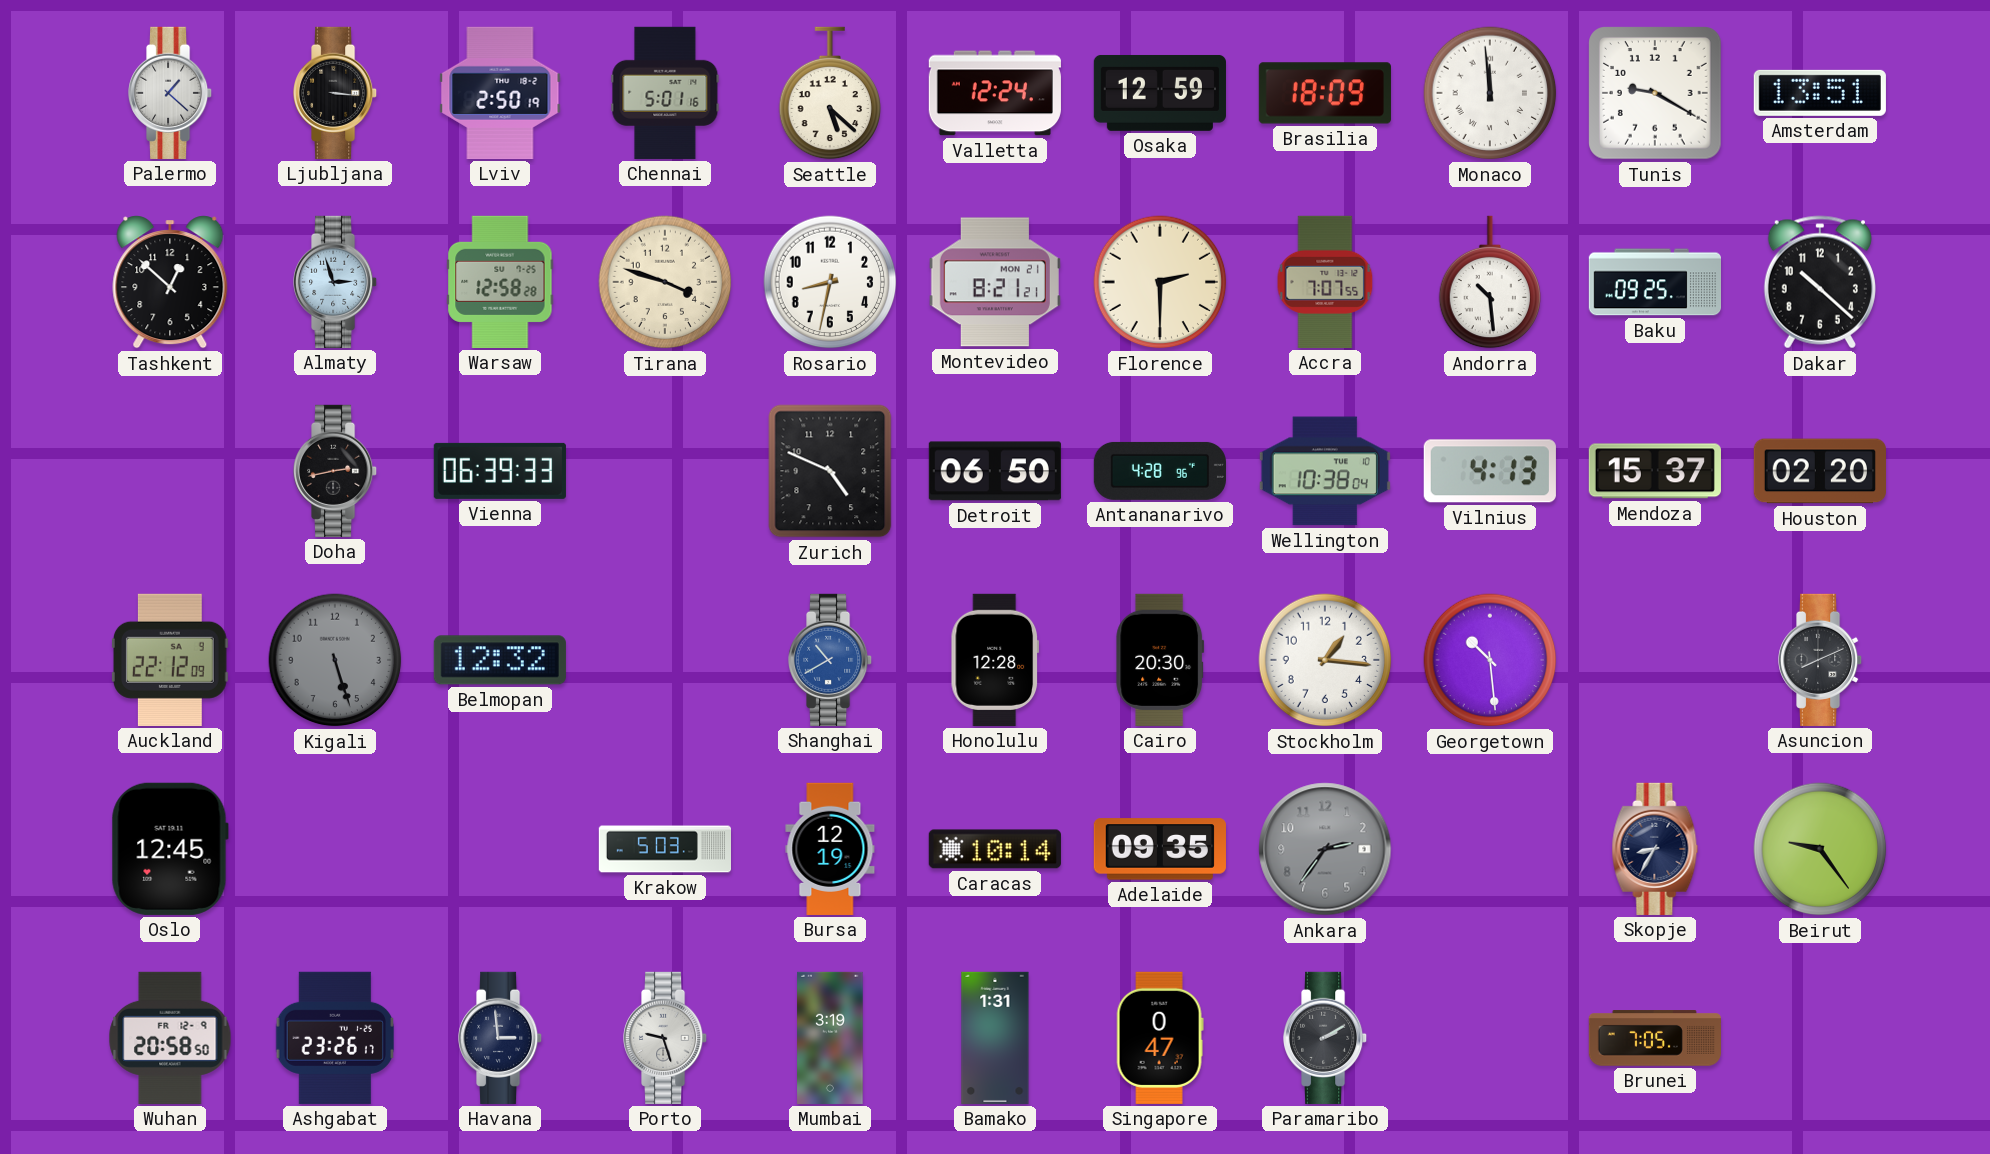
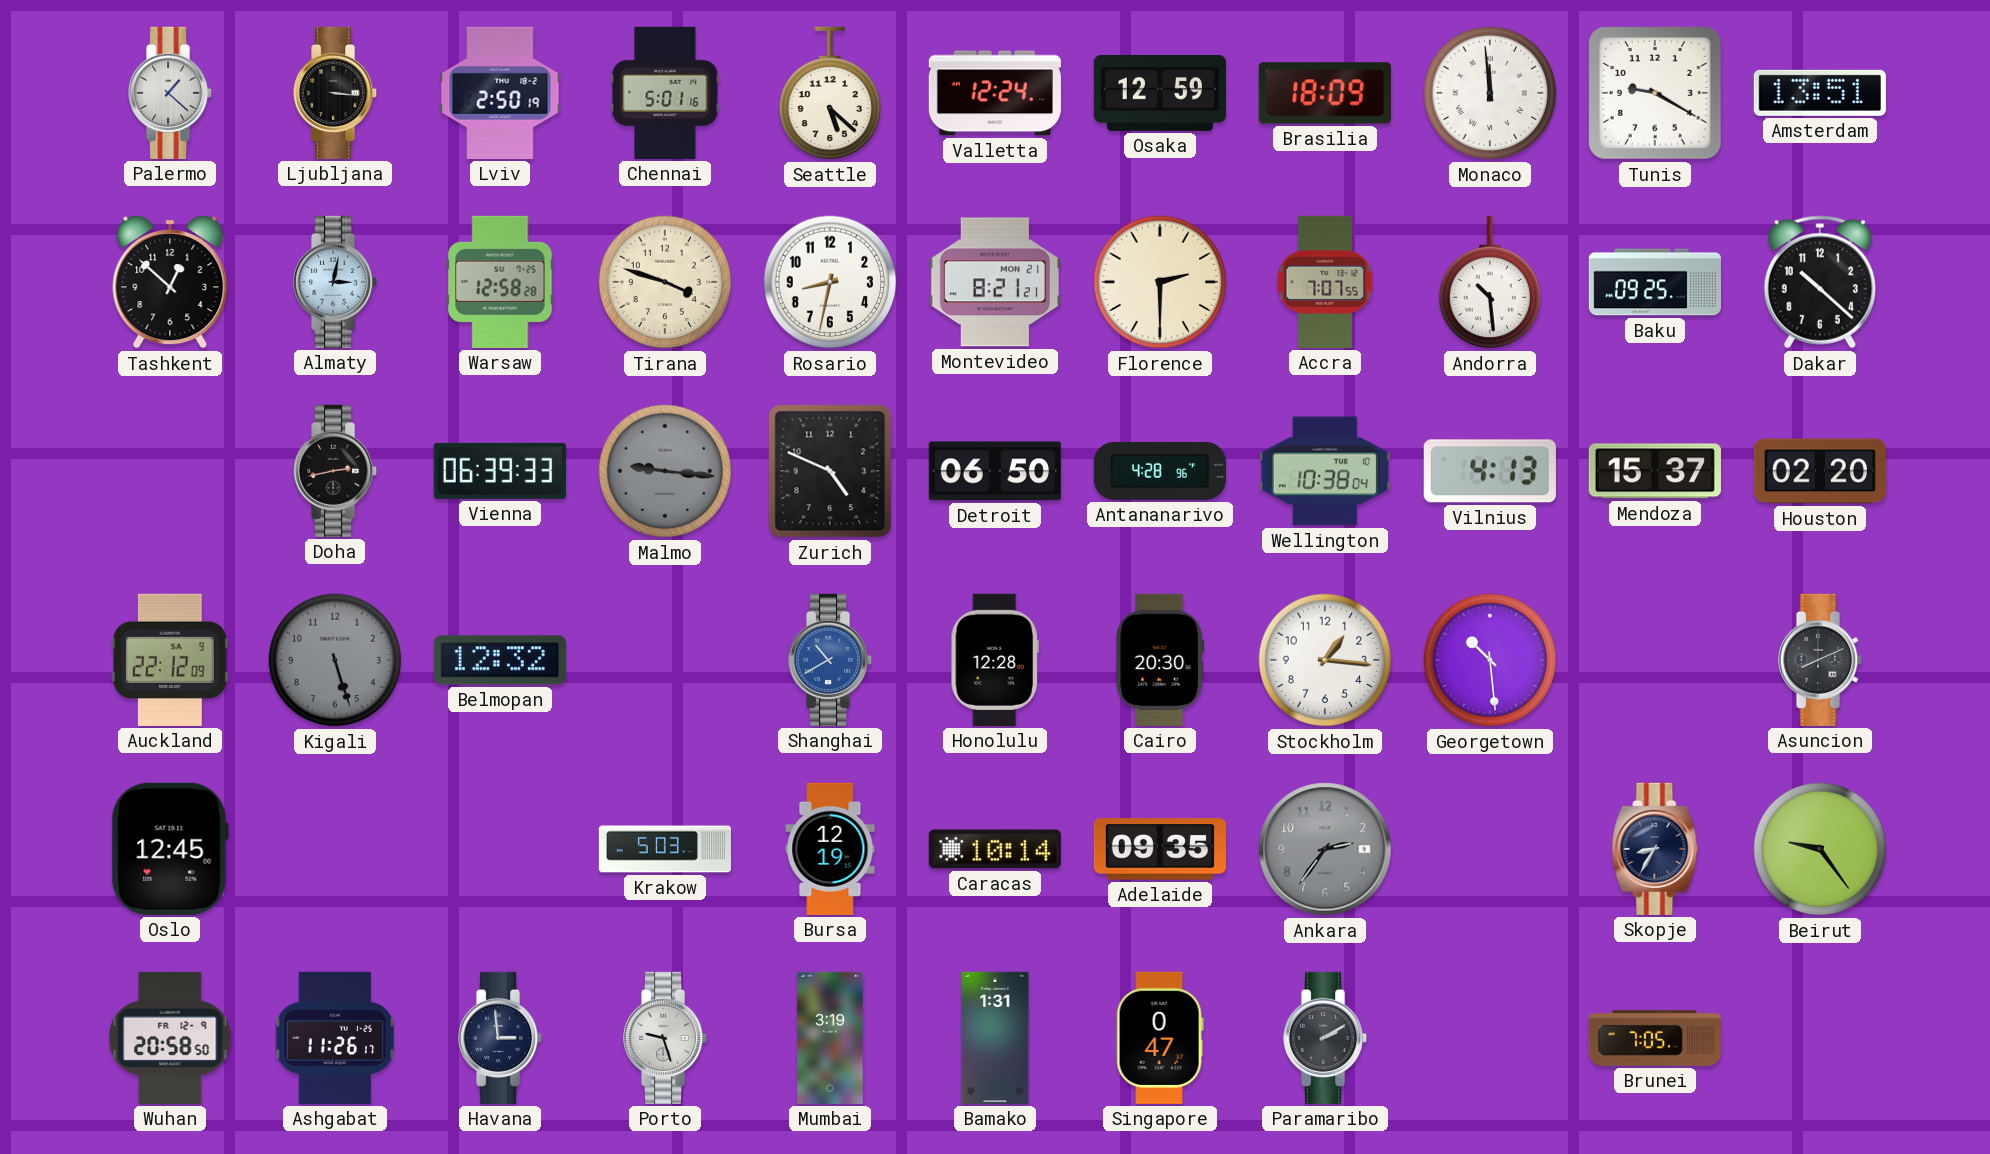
Almaty: 2:57 -> 3:02
Malmo: none -> 9:16
Ashgabat: 23:26 -> 11:26
